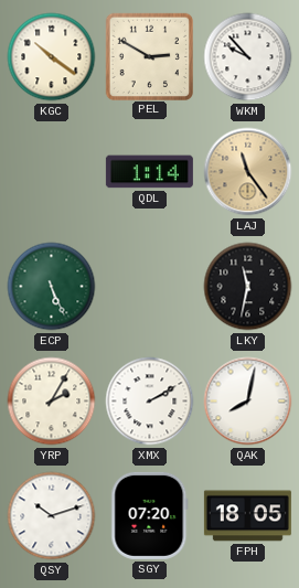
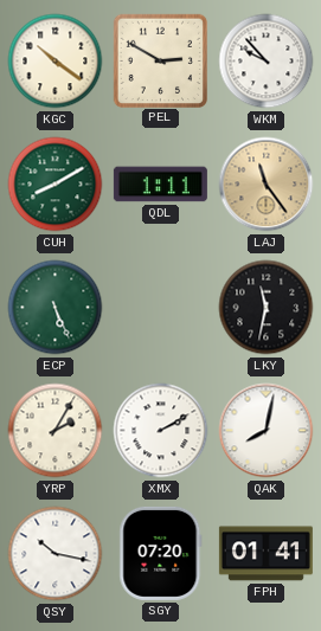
CUH: none -> 8:10
QDL: 1:14 -> 1:11
QSY: 10:12 -> 10:17
FPH: 18:05 -> 01:41
